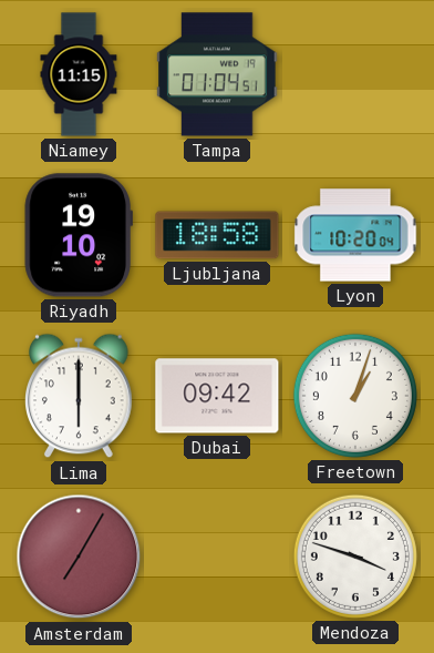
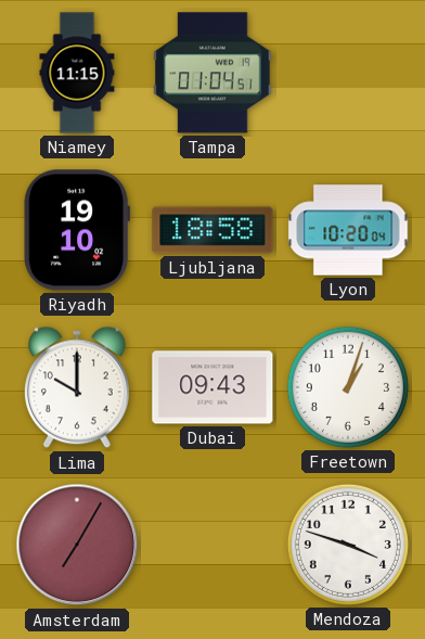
Lima: 6:00 -> 10:00
Dubai: 09:42 -> 09:43
